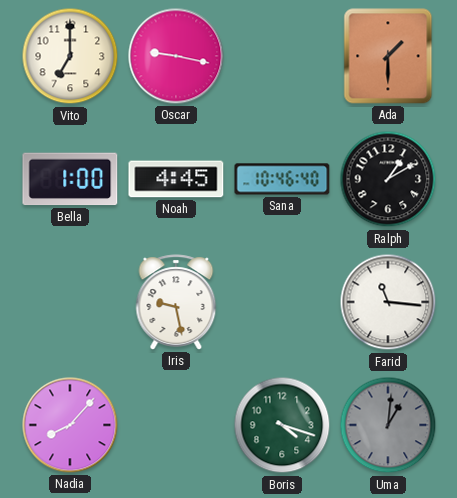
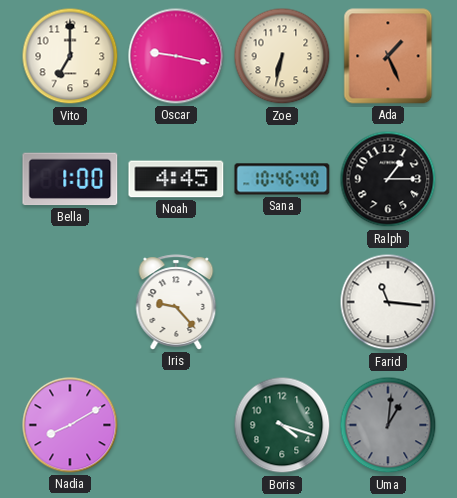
Zoe: none -> 6:32
Ada: 1:30 -> 1:26
Ralph: 1:10 -> 1:15
Iris: 9:28 -> 9:23
Nadia: 8:07 -> 8:10
